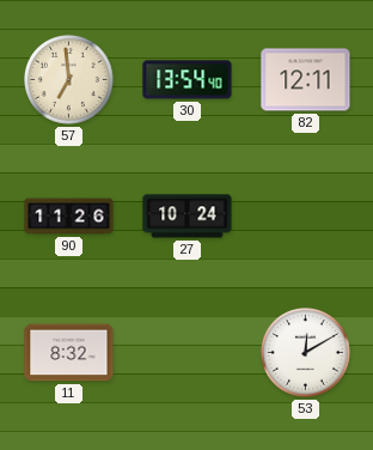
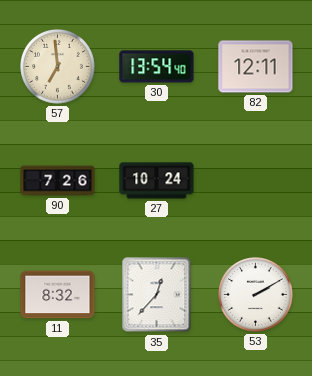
90: 11:26 -> 7:26
35: none -> 12:37
53: 12:10 -> 2:10
